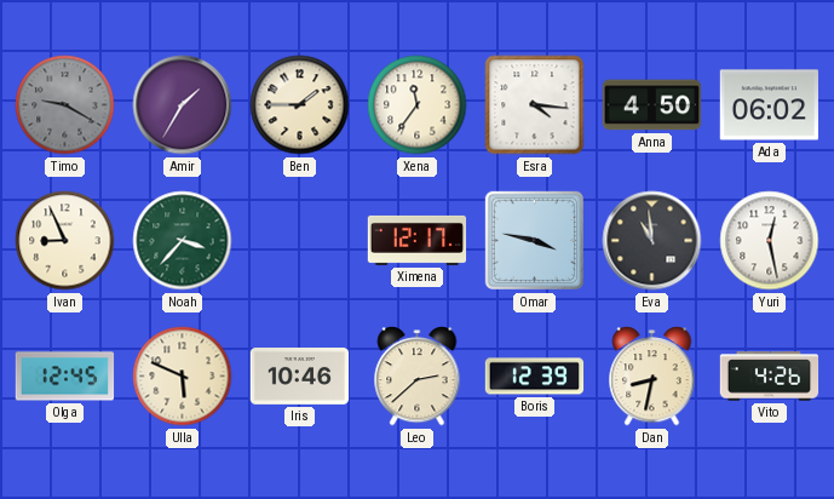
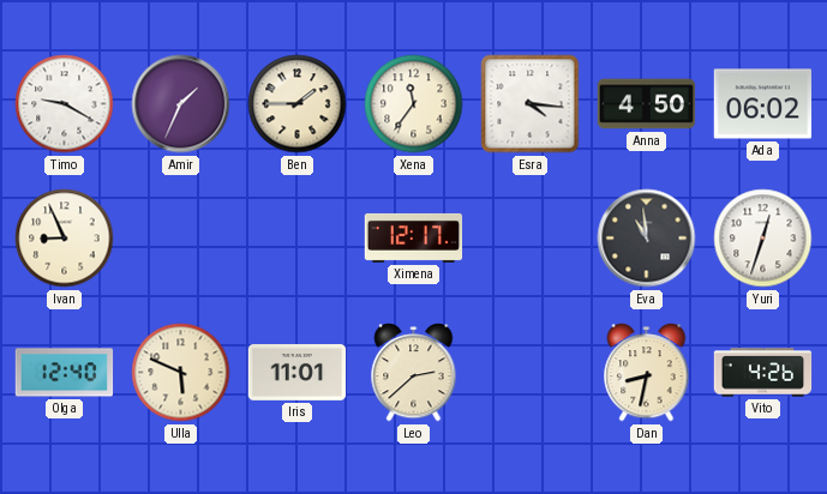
Timo dial: grey -> white
Amir: 1:35 -> 1:34
Noah: 3:37 -> none
Omar: 3:47 -> none
Yuri: 12:28 -> 12:33
Olga: 12:45 -> 12:40
Iris: 10:46 -> 11:01
Boris: 12:39 -> none
